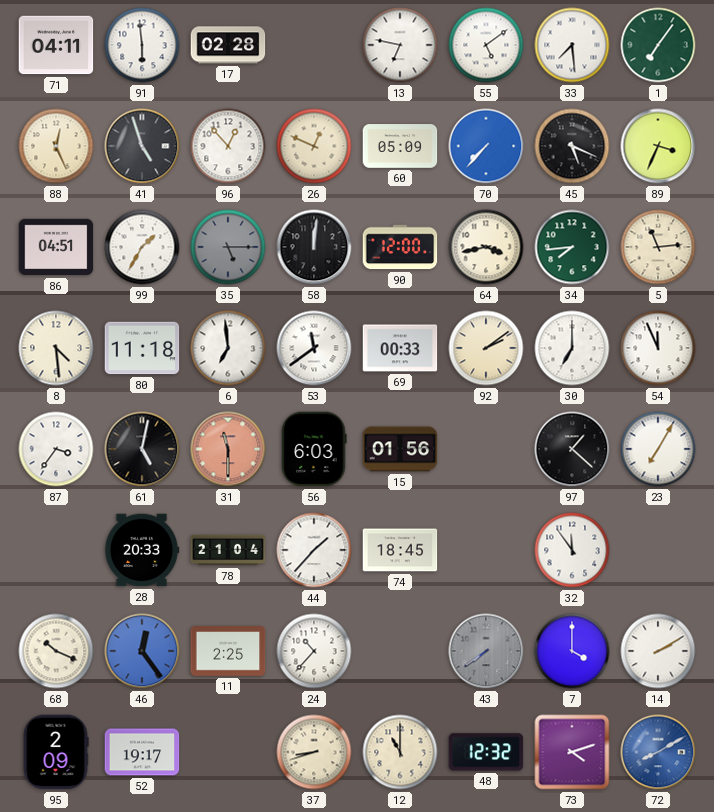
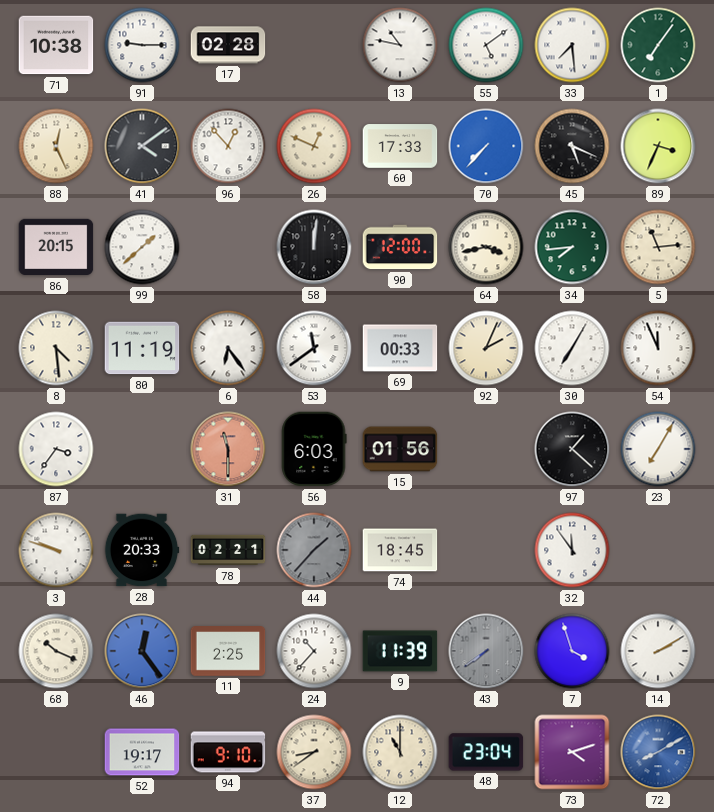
71: 04:11 -> 10:38
91: 5:59 -> 9:15
13: 6:47 -> 10:47
41: 4:57 -> 4:09
60: 05:09 -> 17:33
86: 04:51 -> 20:15
99: 1:35 -> 1:38
35: 5:15 -> none
80: 11:18 -> 11:19
6: 6:59 -> 6:24
92: 2:09 -> 2:04
30: 7:00 -> 7:05
61: 5:02 -> none
3: none -> 9:48
78: 21:04 -> 02:21
44 dial: white -> grey
9: none -> 11:39
7: 4:00 -> 3:57
95: 2:09 -> none
94: none -> 9:10
37: 8:42 -> 8:39
48: 12:32 -> 23:04
